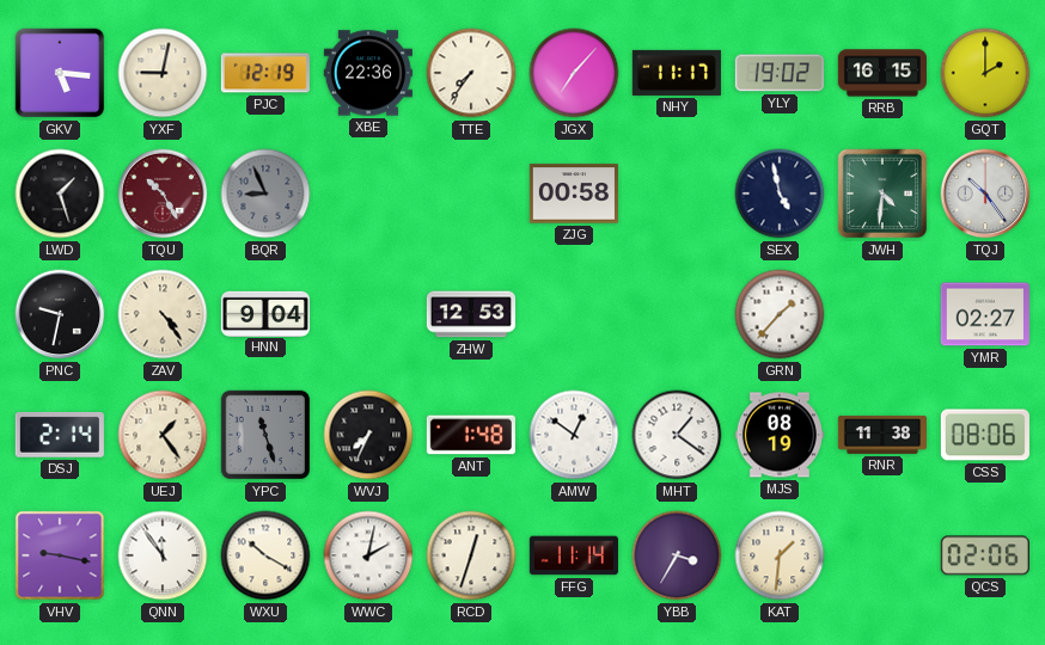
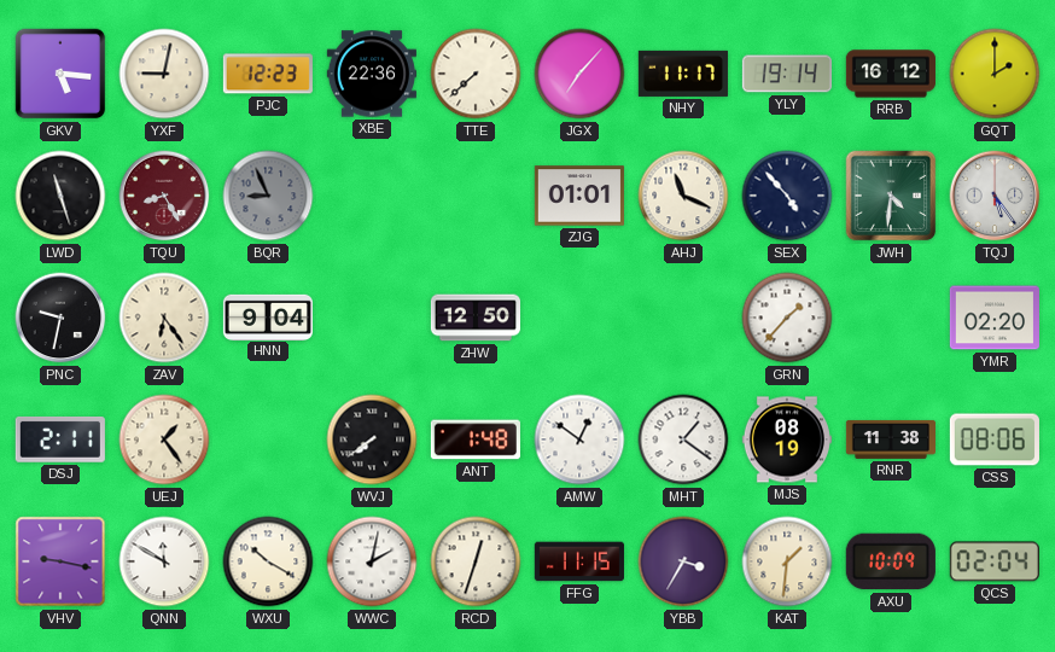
PJC: 12:19 -> 12:23
TTE: 7:36 -> 7:38
YLY: 19:02 -> 19:14
RRB: 16:15 -> 16:12
LWD: 1:27 -> 11:27
TQU: 10:25 -> 8:25
ZJG: 00:58 -> 01:01
AHJ: none -> 11:19
SEX: 4:58 -> 4:53
TQJ: 10:24 -> 5:24
ZAV: 4:24 -> 6:24
ZHW: 12:53 -> 12:50
YMR: 02:27 -> 02:20
DSJ: 2:14 -> 2:11
YPC: 11:27 -> none
WVJ: 7:34 -> 7:39
QNN: 11:54 -> 11:50
FFG: 11:14 -> 11:15
AXU: none -> 10:09
QCS: 02:06 -> 02:04
